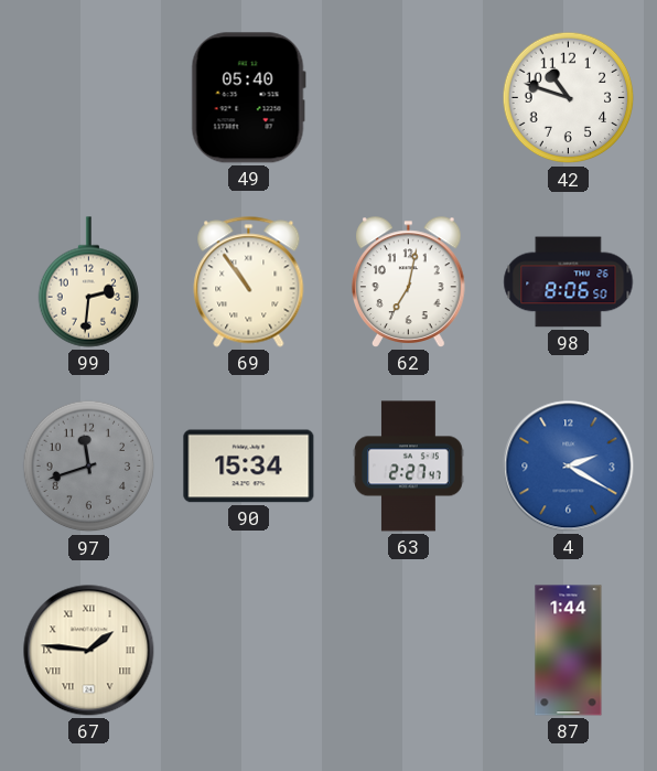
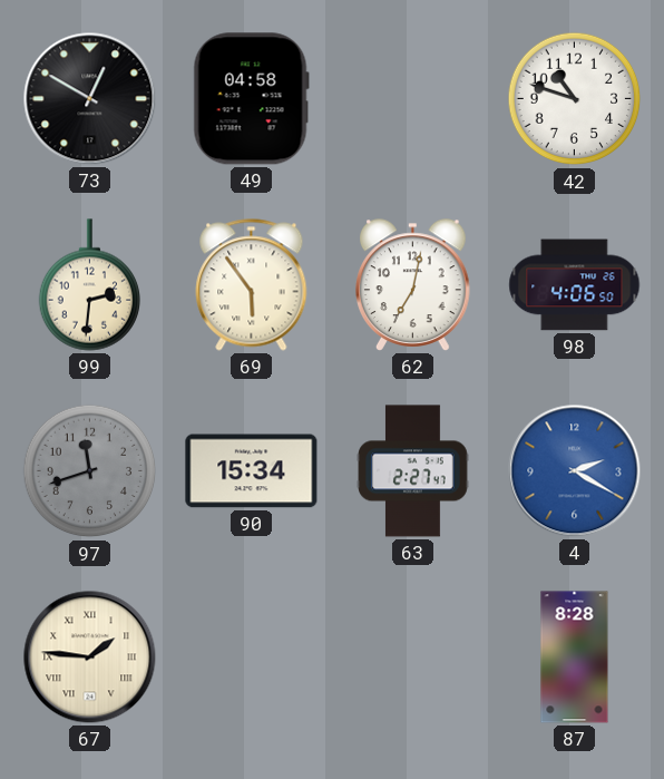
73: none -> 12:50
49: 05:40 -> 04:58
69: 10:54 -> 5:54
98: 8:06 -> 4:06
87: 1:44 -> 8:28
